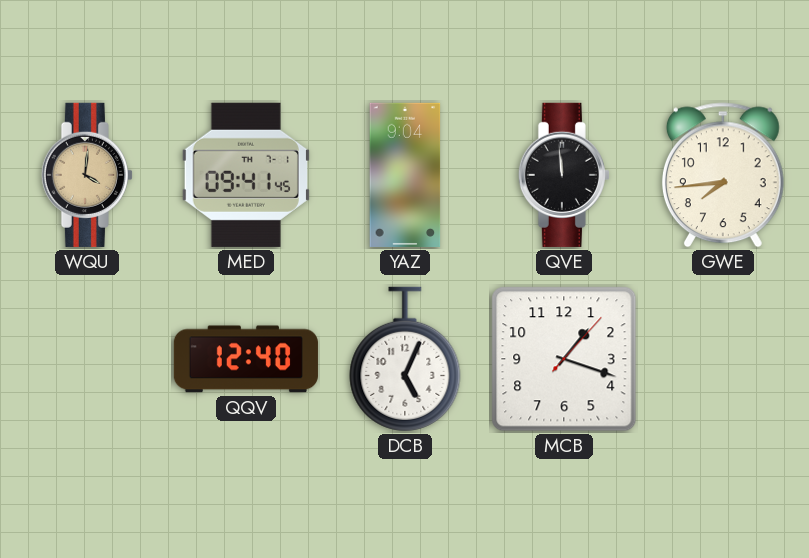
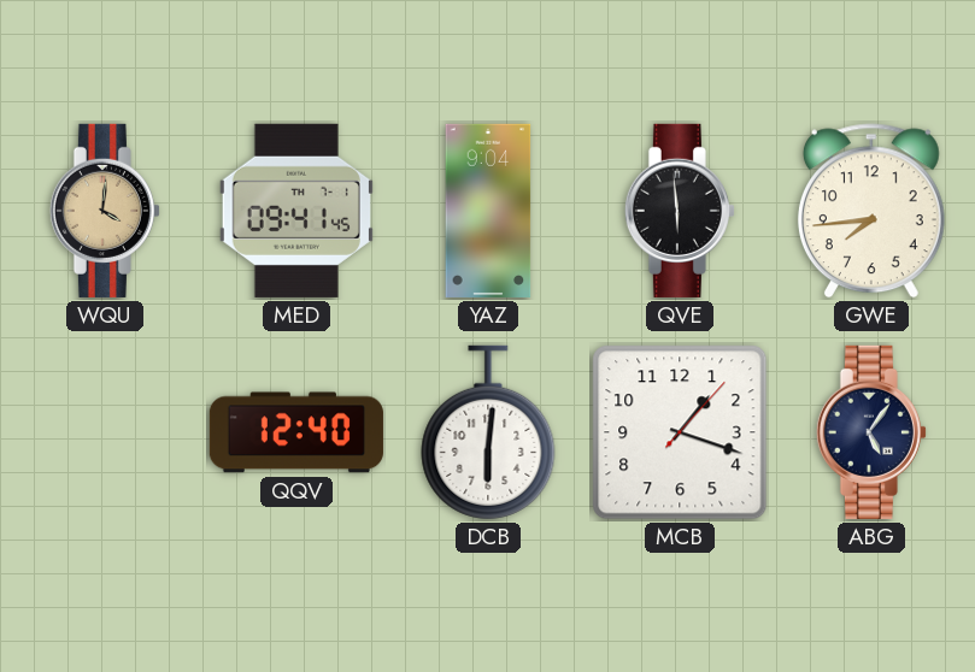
QVE: 11:59 -> 5:59
DCB: 5:04 -> 6:01
ABG: none -> 5:06
